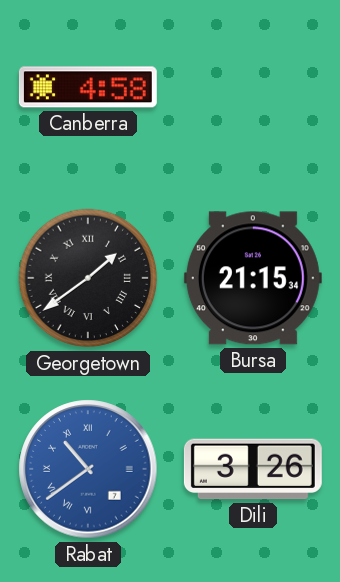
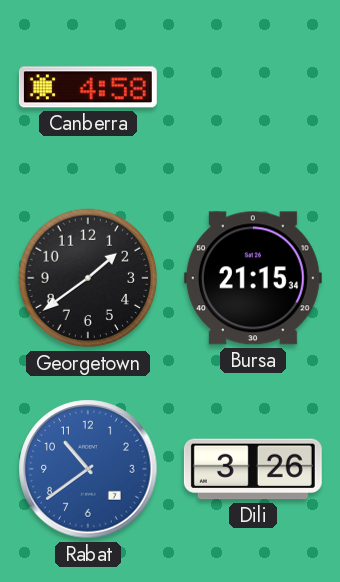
Georgetown numerals: Roman -> Arabic
Rabat numerals: Roman -> Arabic
